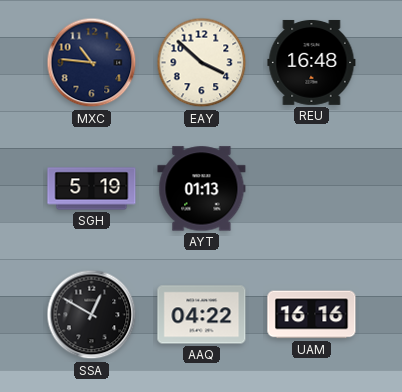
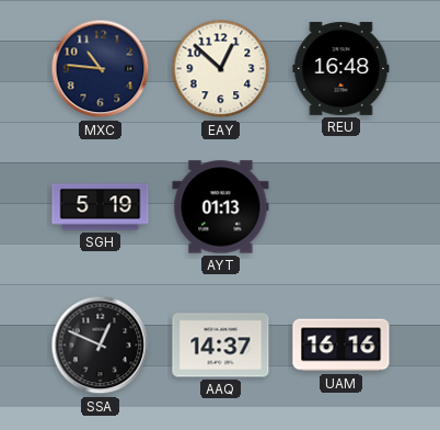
EAY: 3:52 -> 12:52
SSA: 12:50 -> 12:49
AAQ: 04:22 -> 14:37
